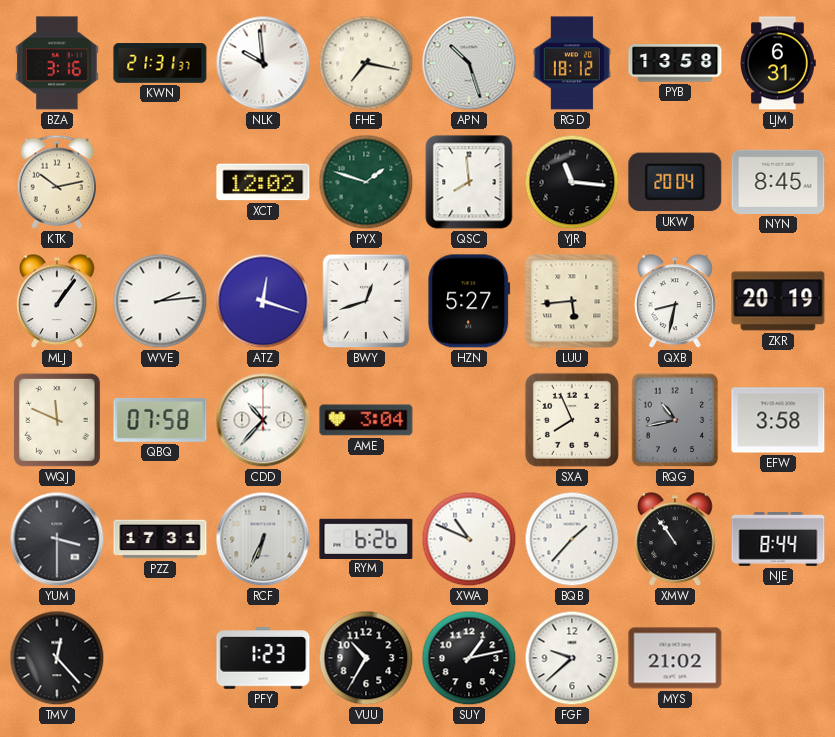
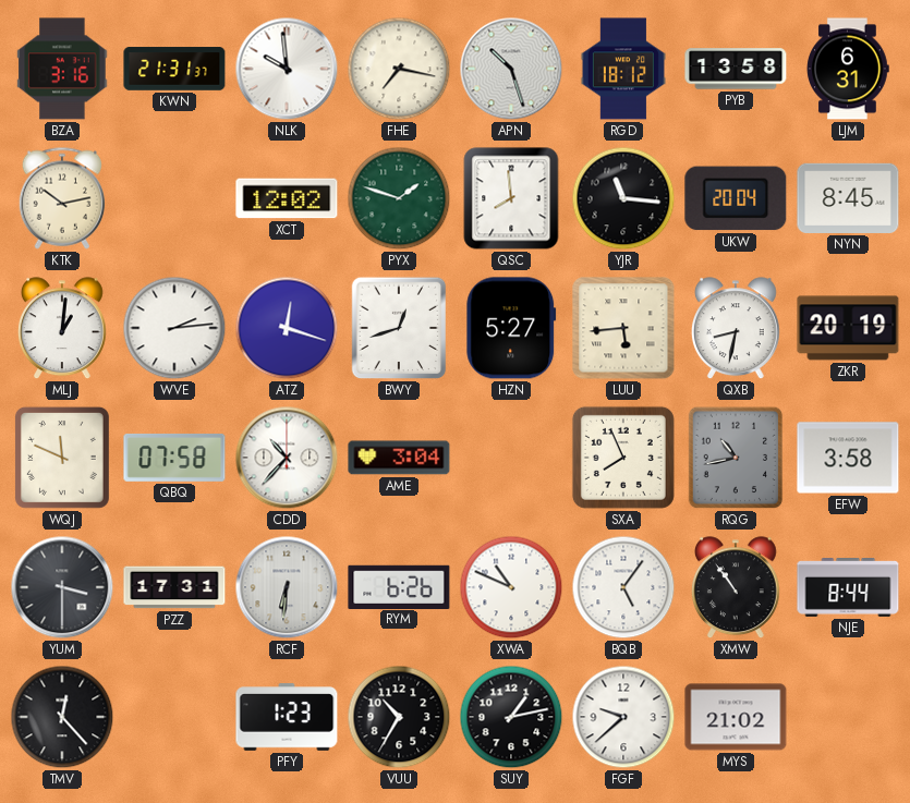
MLJ: 1:06 -> 1:01
RCF: 6:34 -> 6:31
BQB: 1:37 -> 5:06
